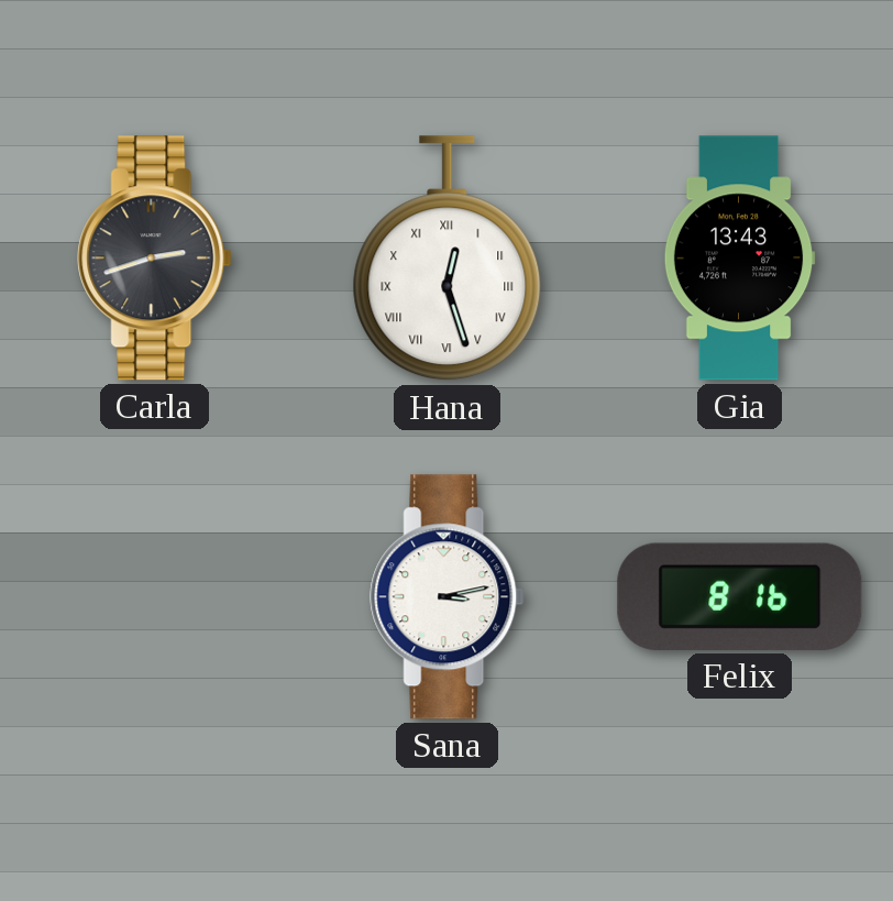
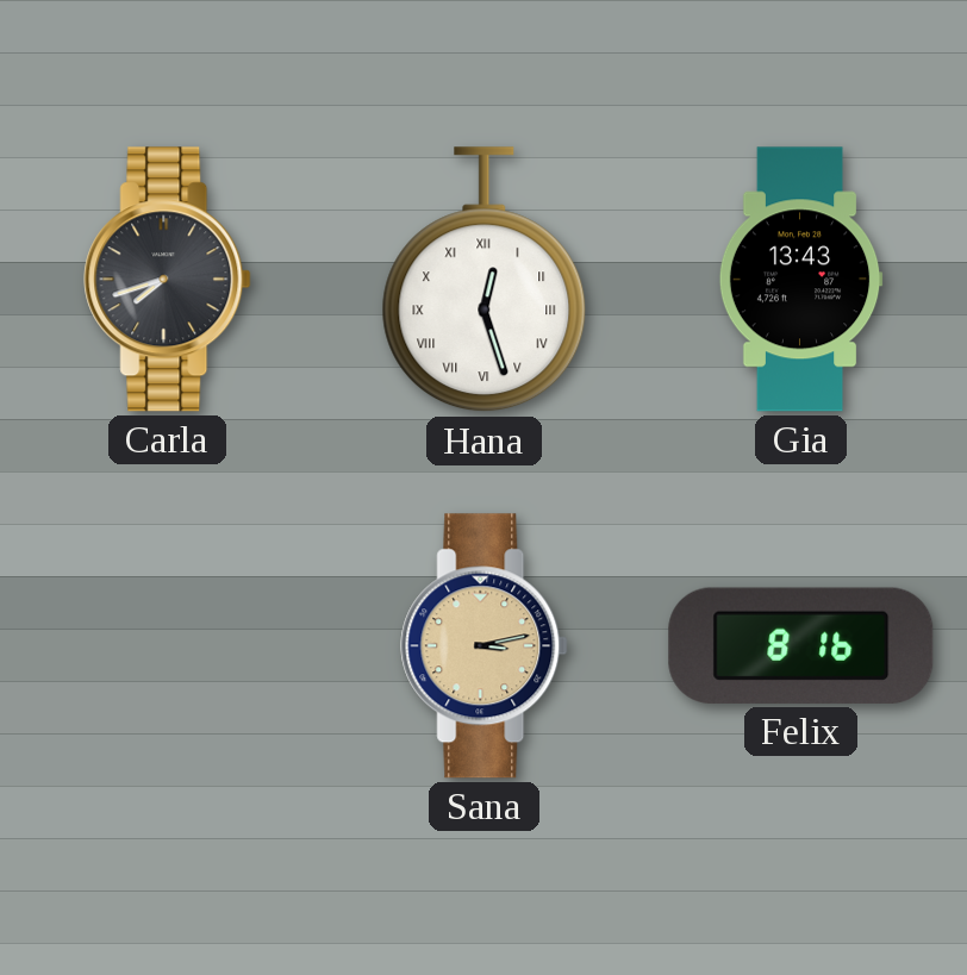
Carla: 2:42 -> 7:42
Sana dial: white -> champagne
